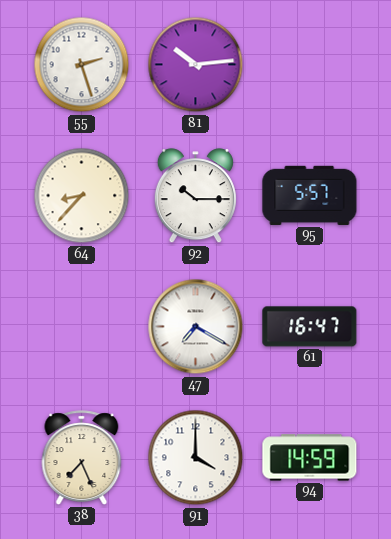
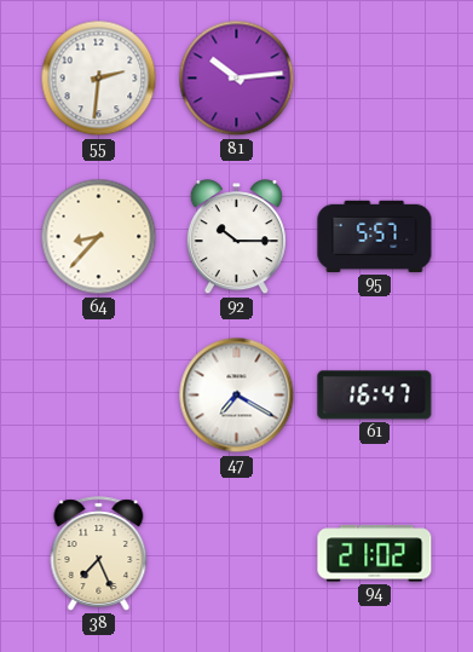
55: 2:27 -> 2:31
91: 4:00 -> none
94: 14:59 -> 21:02
